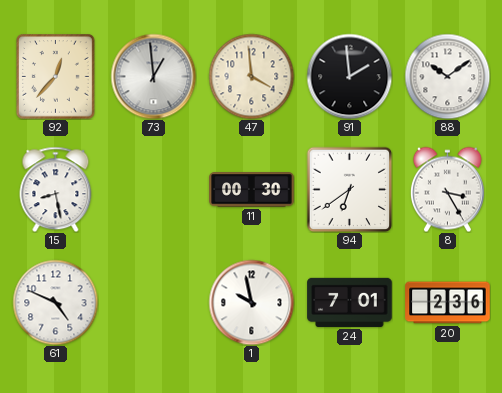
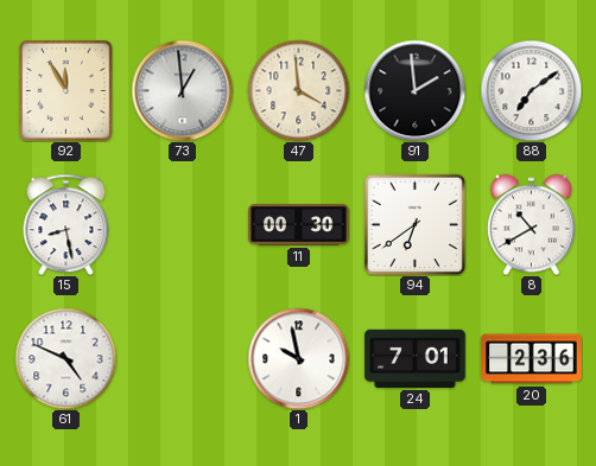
92: 12:37 -> 11:55
88: 10:09 -> 7:09
8: 3:25 -> 10:40
